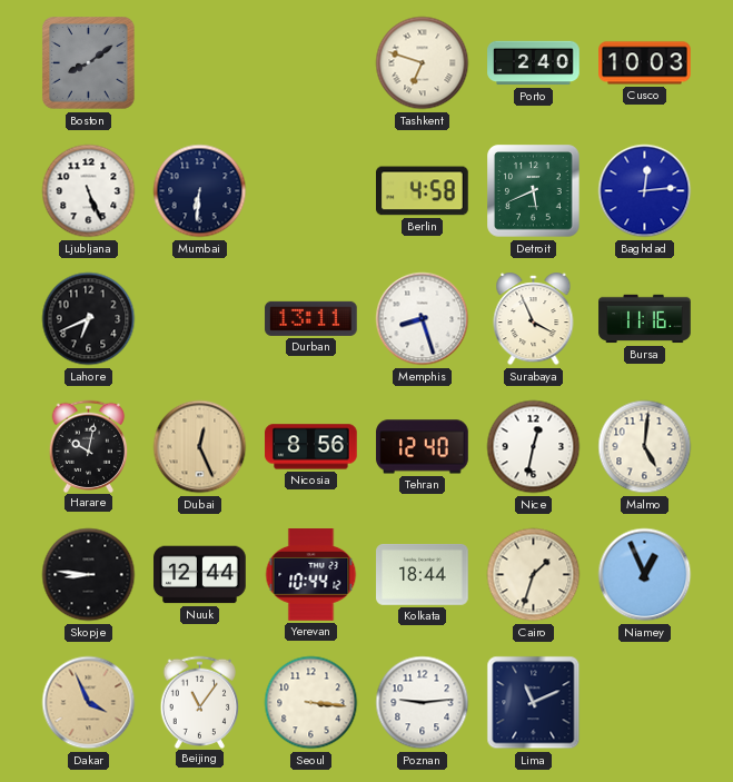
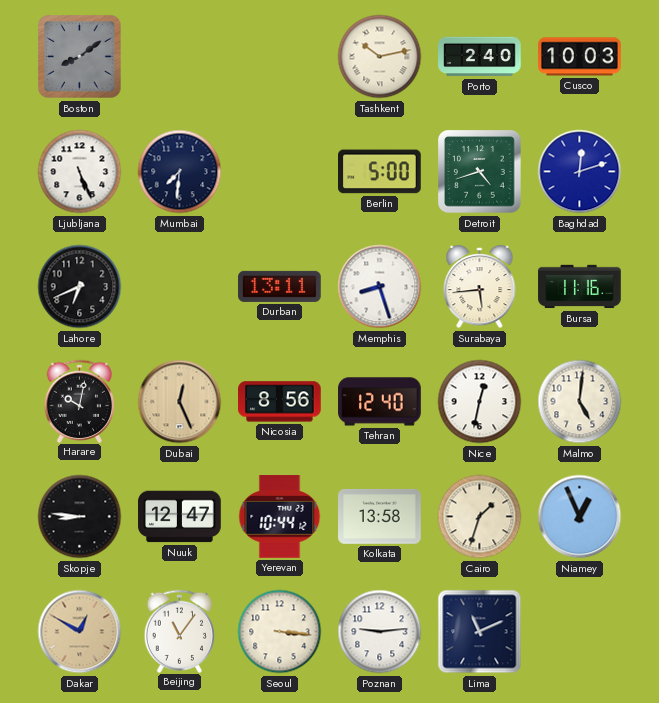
Tashkent: 6:48 -> 10:13
Mumbai: 6:31 -> 7:31
Berlin: 4:58 -> 5:00
Detroit: 5:41 -> 4:42
Baghdad: 12:14 -> 12:12
Surabaya: 3:56 -> 5:44
Nuuk: 12:44 -> 12:47
Kolkata: 18:44 -> 13:58
Dakar: 3:56 -> 12:50
